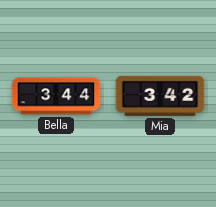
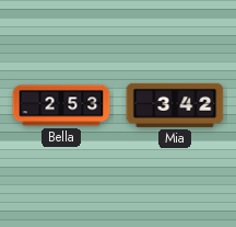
Bella: 3:44 -> 2:53
